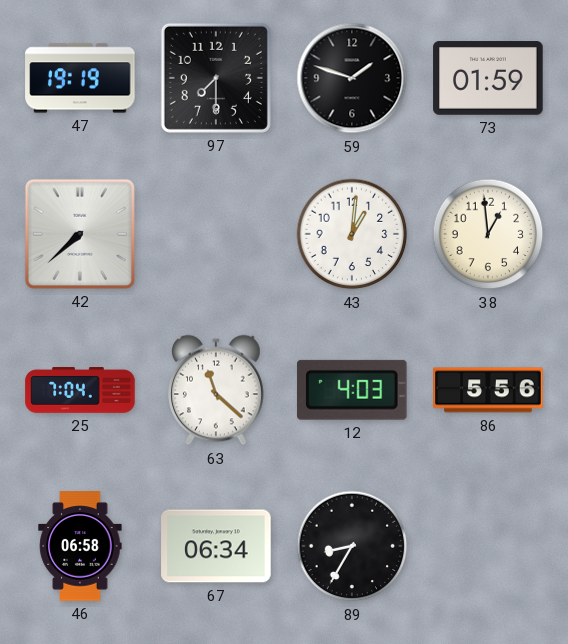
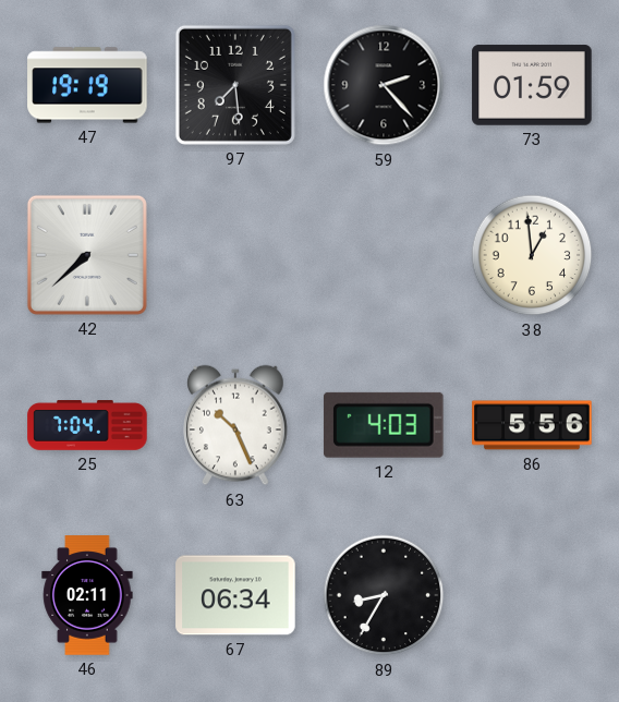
97: 7:30 -> 7:29
59: 1:48 -> 2:23
43: 1:01 -> none
63: 11:22 -> 10:26
46: 06:58 -> 02:11
